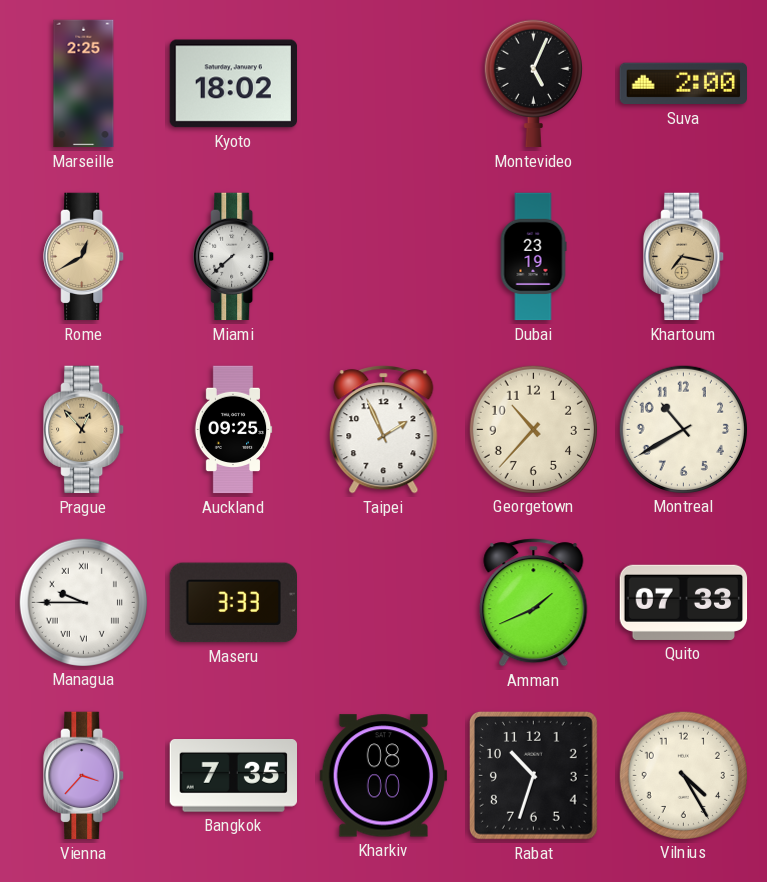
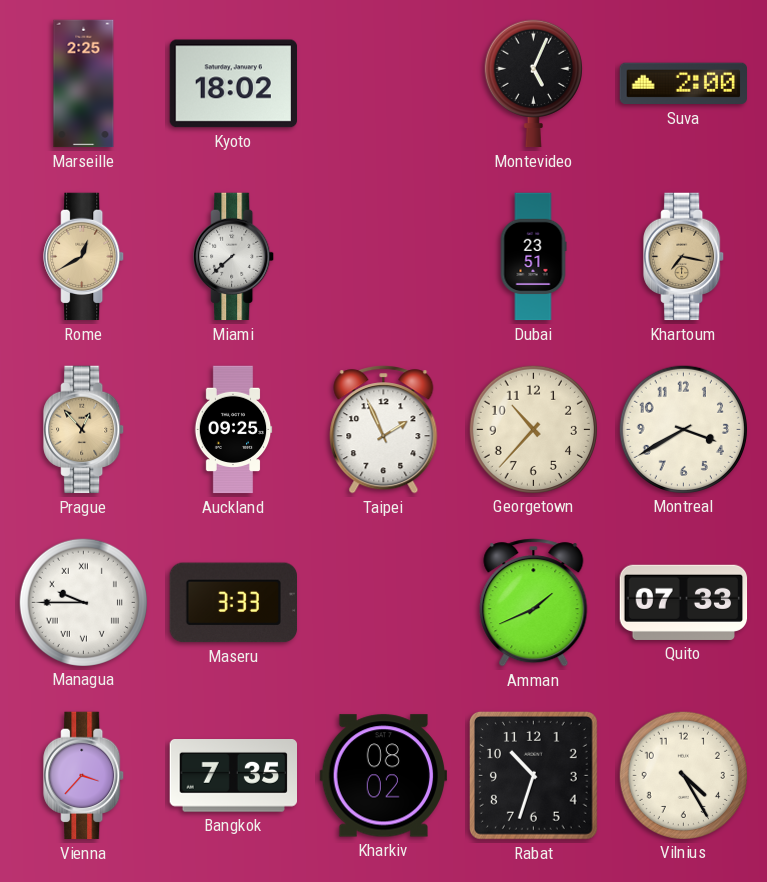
Dubai: 23:19 -> 23:51
Montreal: 10:40 -> 3:40
Kharkiv: 08:00 -> 08:02
